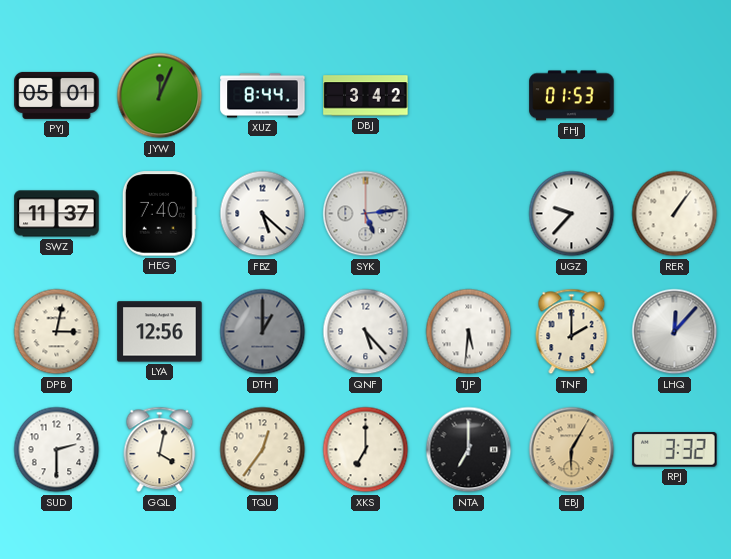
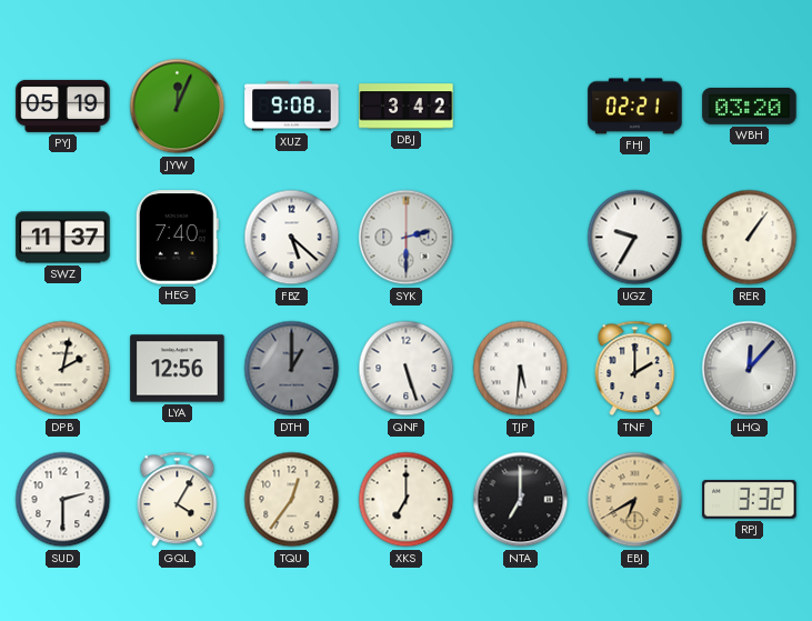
PYJ: 05:01 -> 05:19
XUZ: 8:44 -> 9:08
FHJ: 01:53 -> 02:21
WBH: none -> 03:20
SYK: 5:14 -> 2:30
UGZ: 9:37 -> 9:35
DPB: 3:02 -> 2:02
QNF: 5:23 -> 5:27
GQL: 4:02 -> 4:05
EBJ: 6:05 -> 6:40
